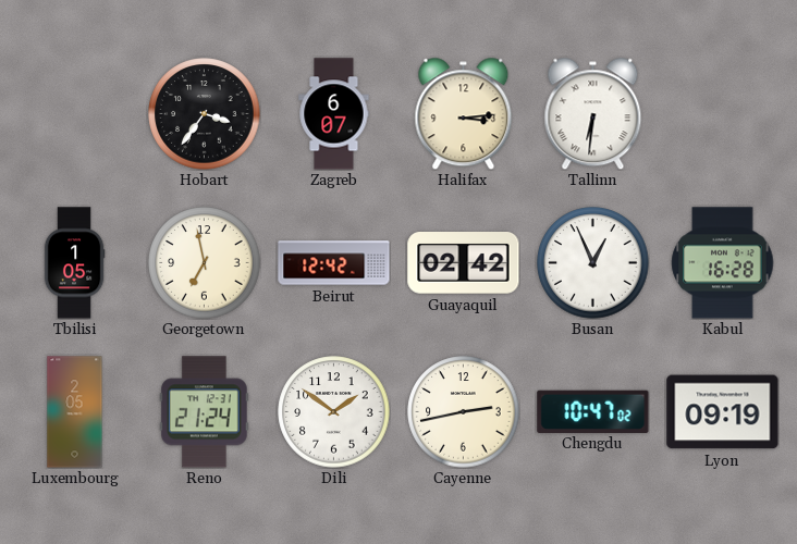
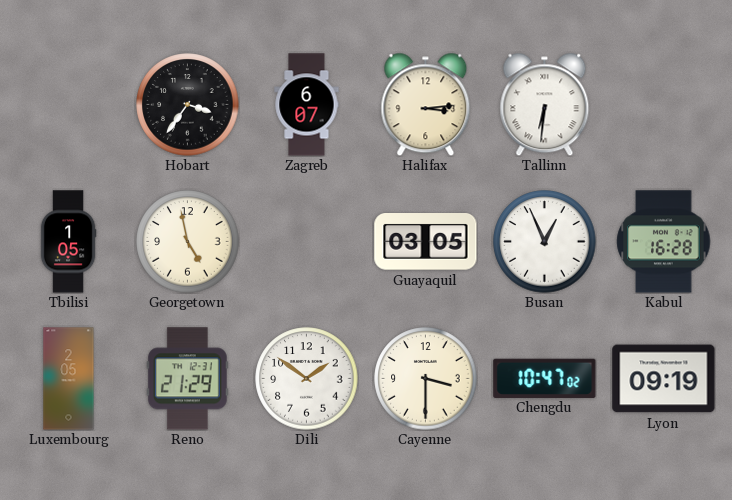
Georgetown: 6:58 -> 4:58
Beirut: 12:42 -> none
Guayaquil: 02:42 -> 03:05
Reno: 21:24 -> 21:29
Cayenne: 2:43 -> 3:30
